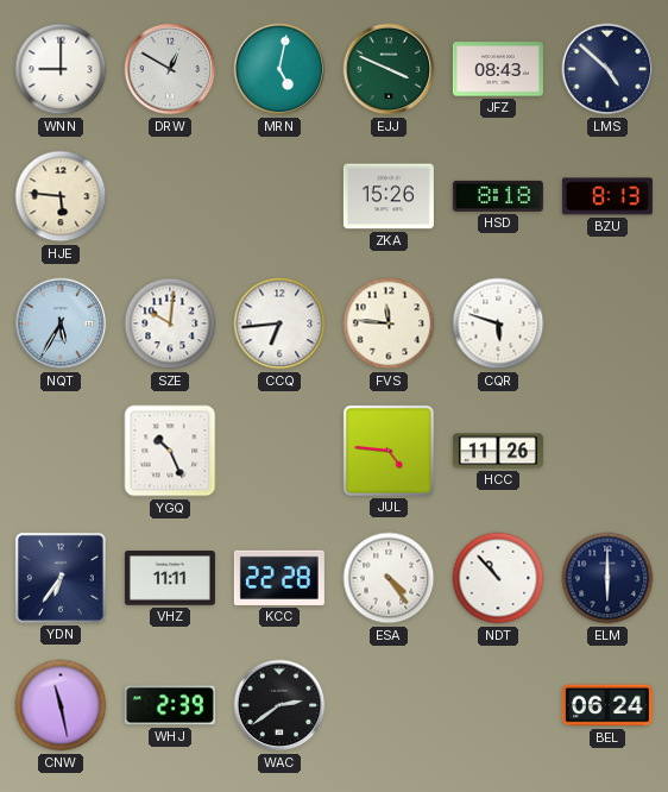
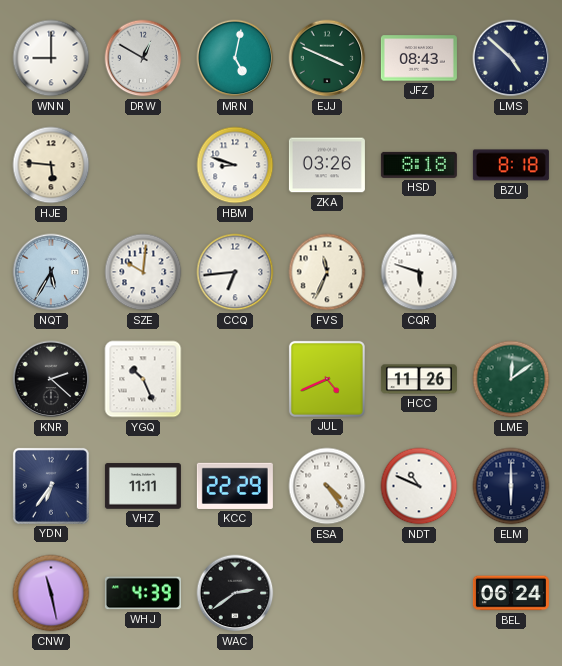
HBM: none -> 8:48
ZKA: 15:26 -> 03:26
BZU: 8:13 -> 8:18
FVS: 11:46 -> 11:34
KNR: none -> 2:22
JUL: 4:46 -> 4:41
LME: none -> 12:09
KCC: 22:28 -> 22:29
NDT: 10:53 -> 10:49
WHJ: 2:39 -> 4:39
